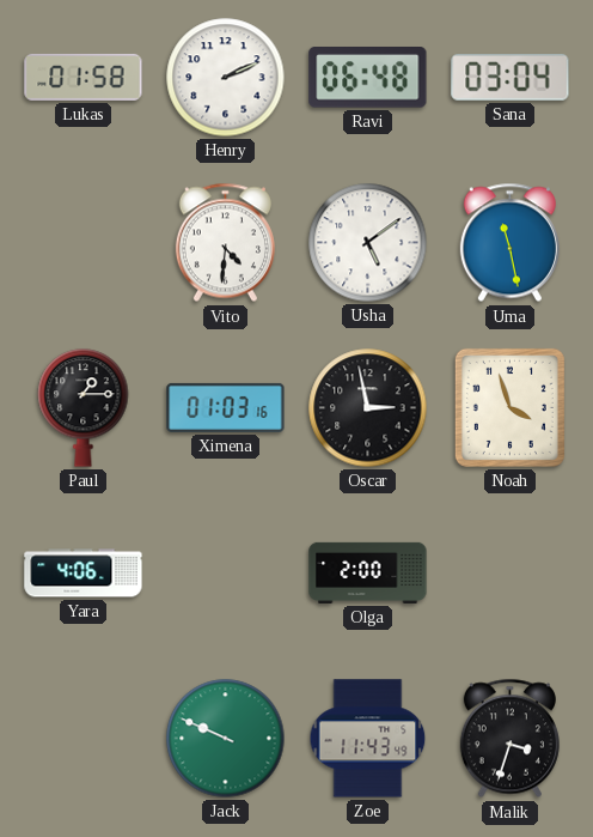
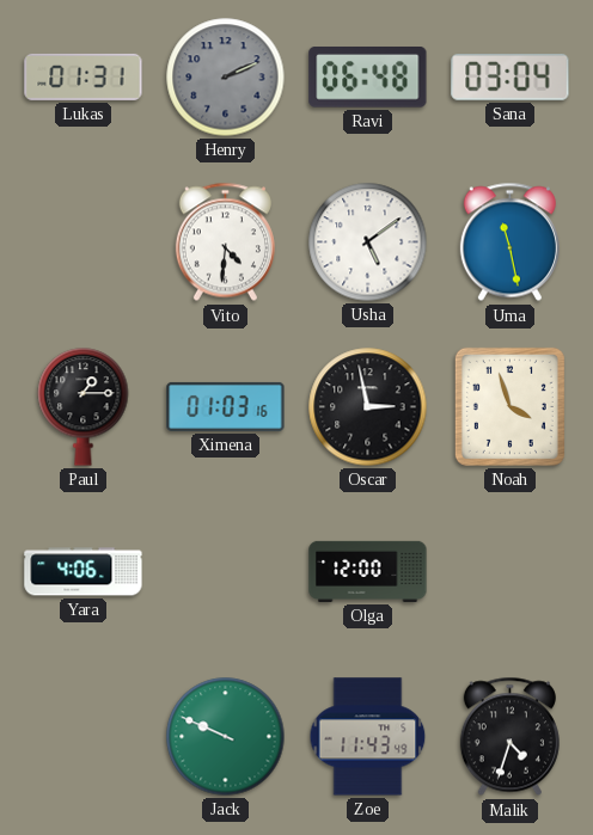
Lukas: 01:58 -> 01:31
Henry dial: white -> grey
Olga: 2:00 -> 12:00
Malik: 3:33 -> 4:33
